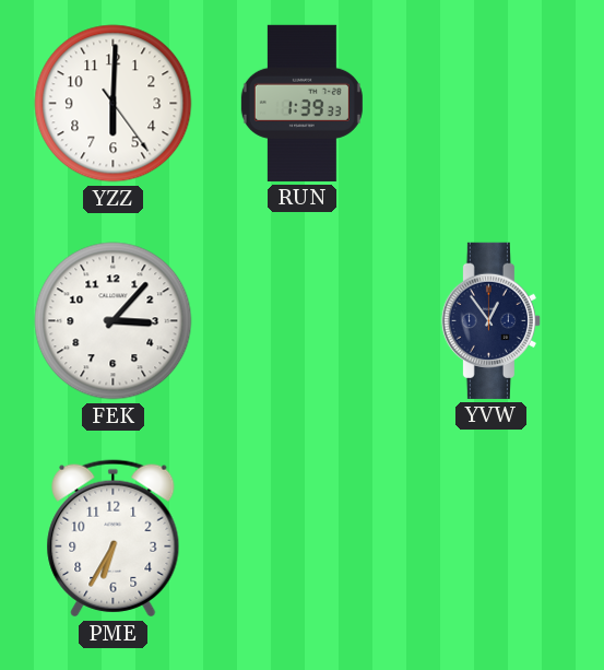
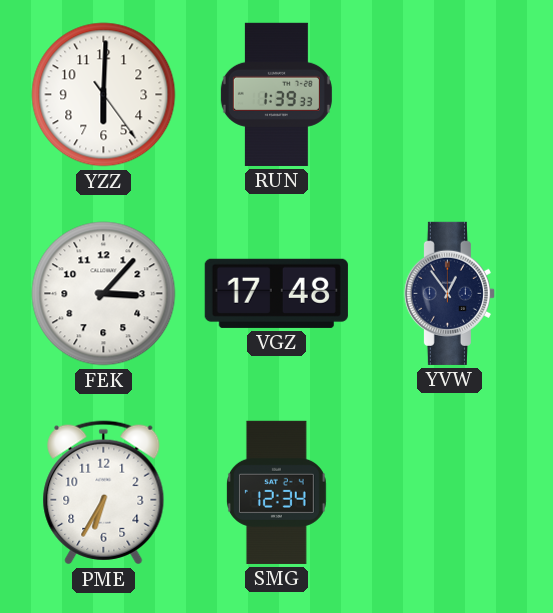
VGZ: none -> 17:48
SMG: none -> 12:34
